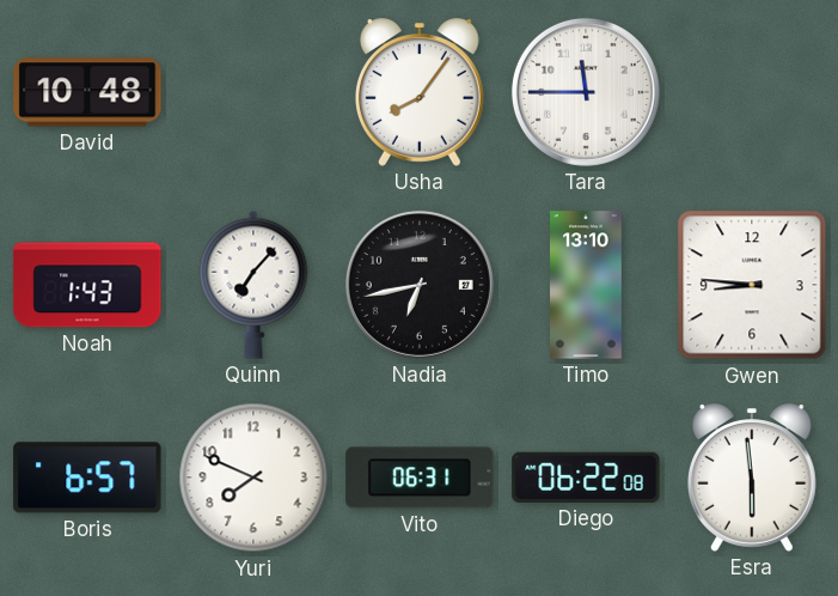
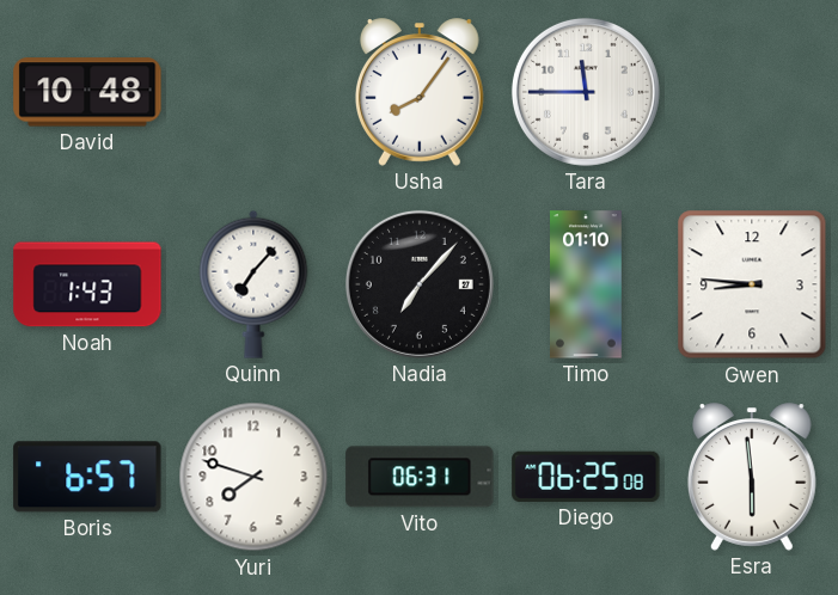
Nadia: 6:43 -> 7:07
Timo: 13:10 -> 01:10
Yuri: 7:49 -> 7:48
Diego: 06:22 -> 06:25
